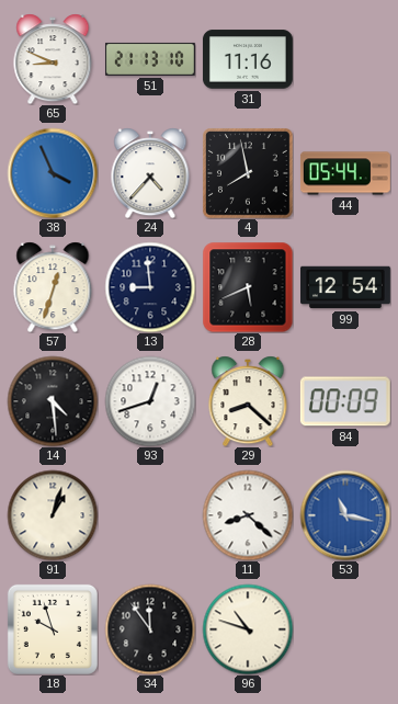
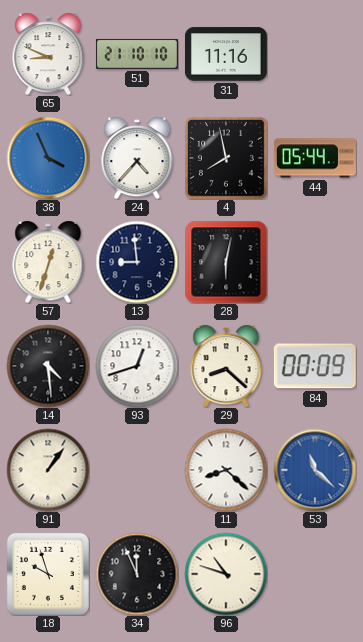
51: 21:13 -> 21:10
28: 5:41 -> 6:02
99: 12:54 -> none
91: 1:03 -> 1:06
53: 11:17 -> 11:22
34: 11:54 -> 11:56
